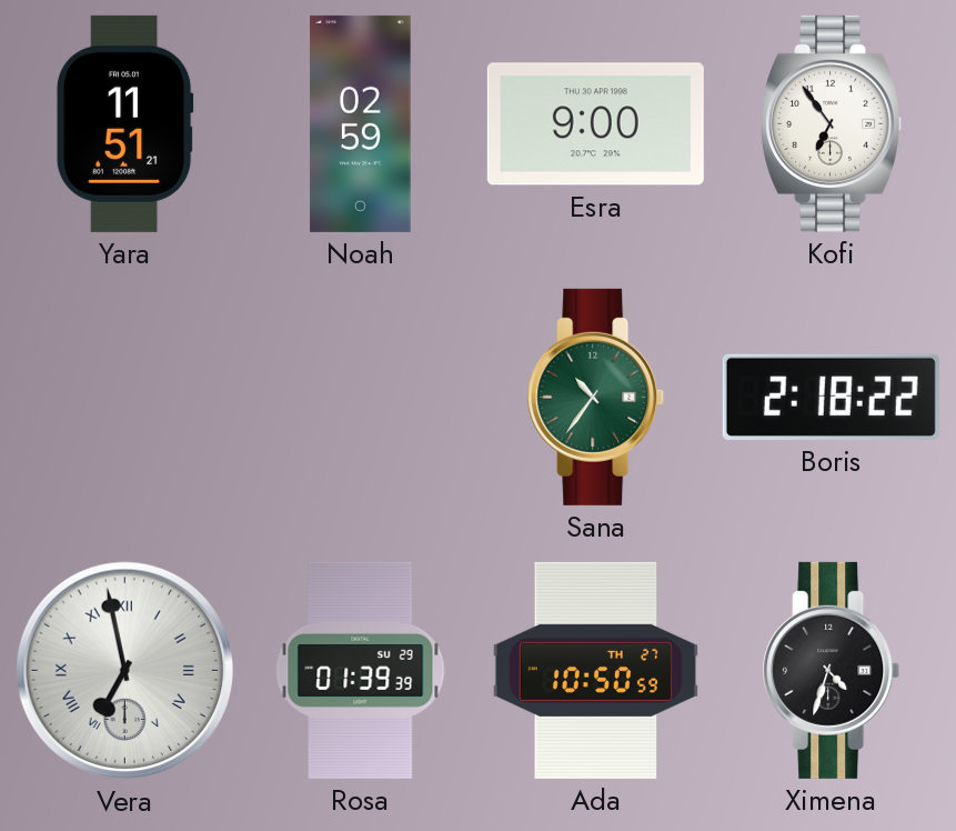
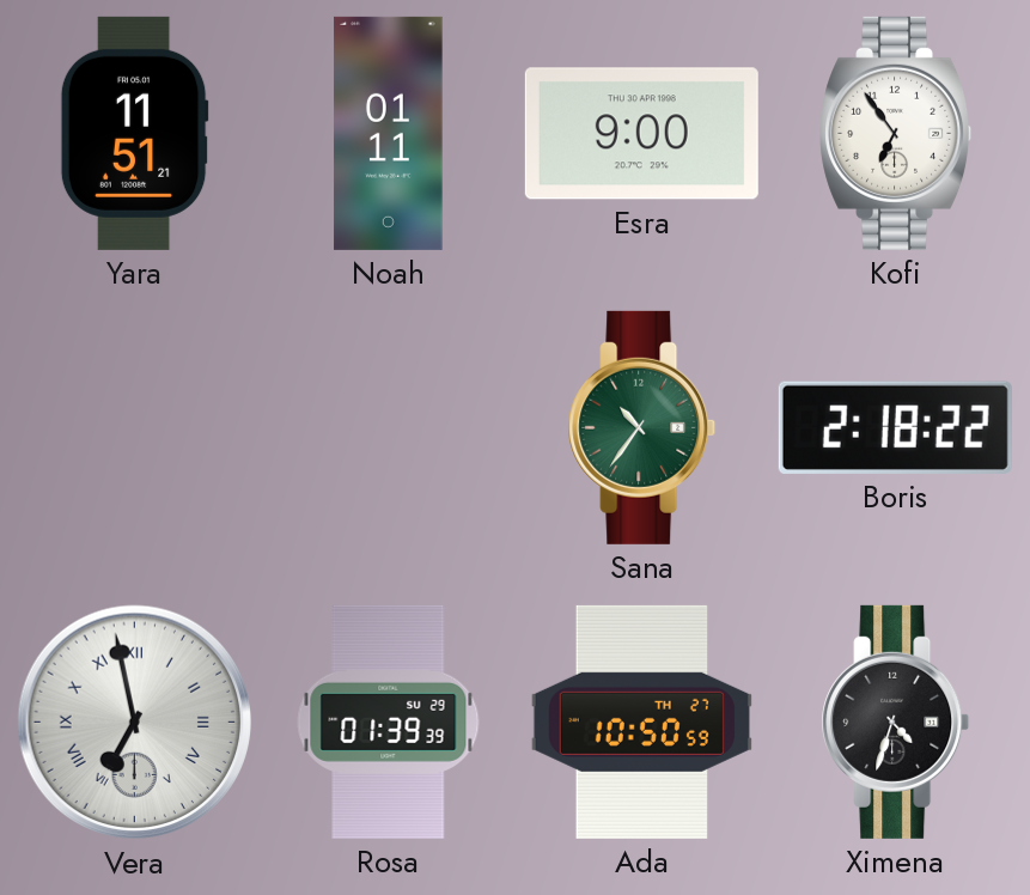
Noah: 02:59 -> 01:11
